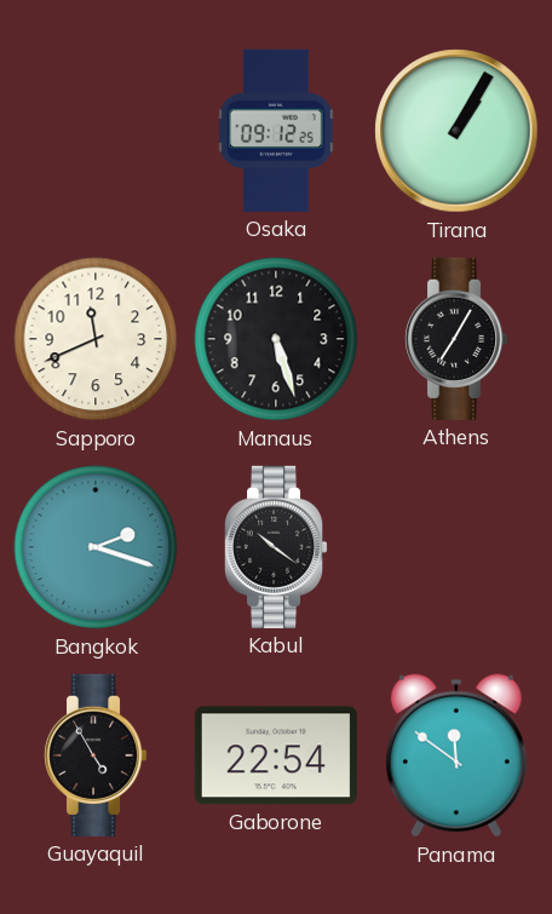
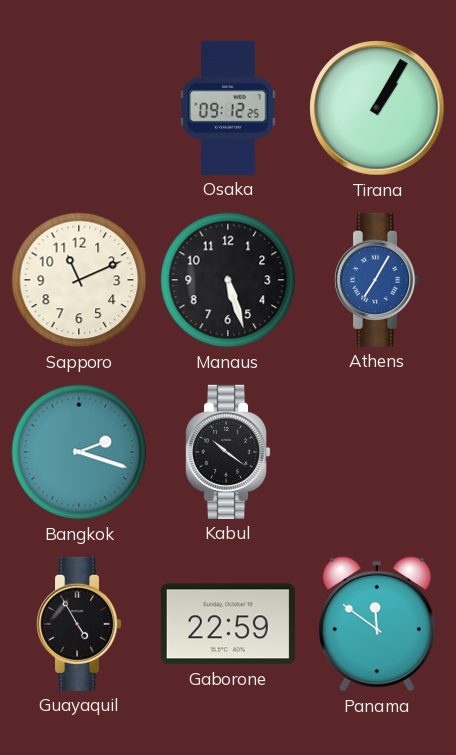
Sapporo: 11:41 -> 11:11
Athens dial: black -> blue
Gaborone: 22:54 -> 22:59
